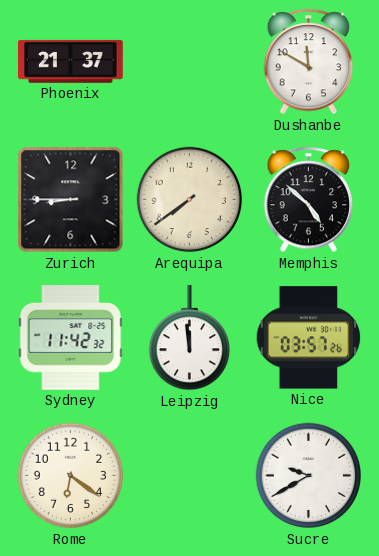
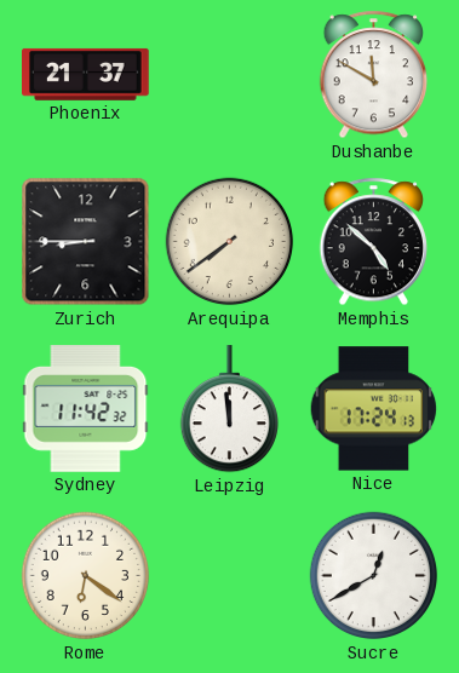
Nice: 03:57 -> 17:24
Sucre: 9:40 -> 12:40
